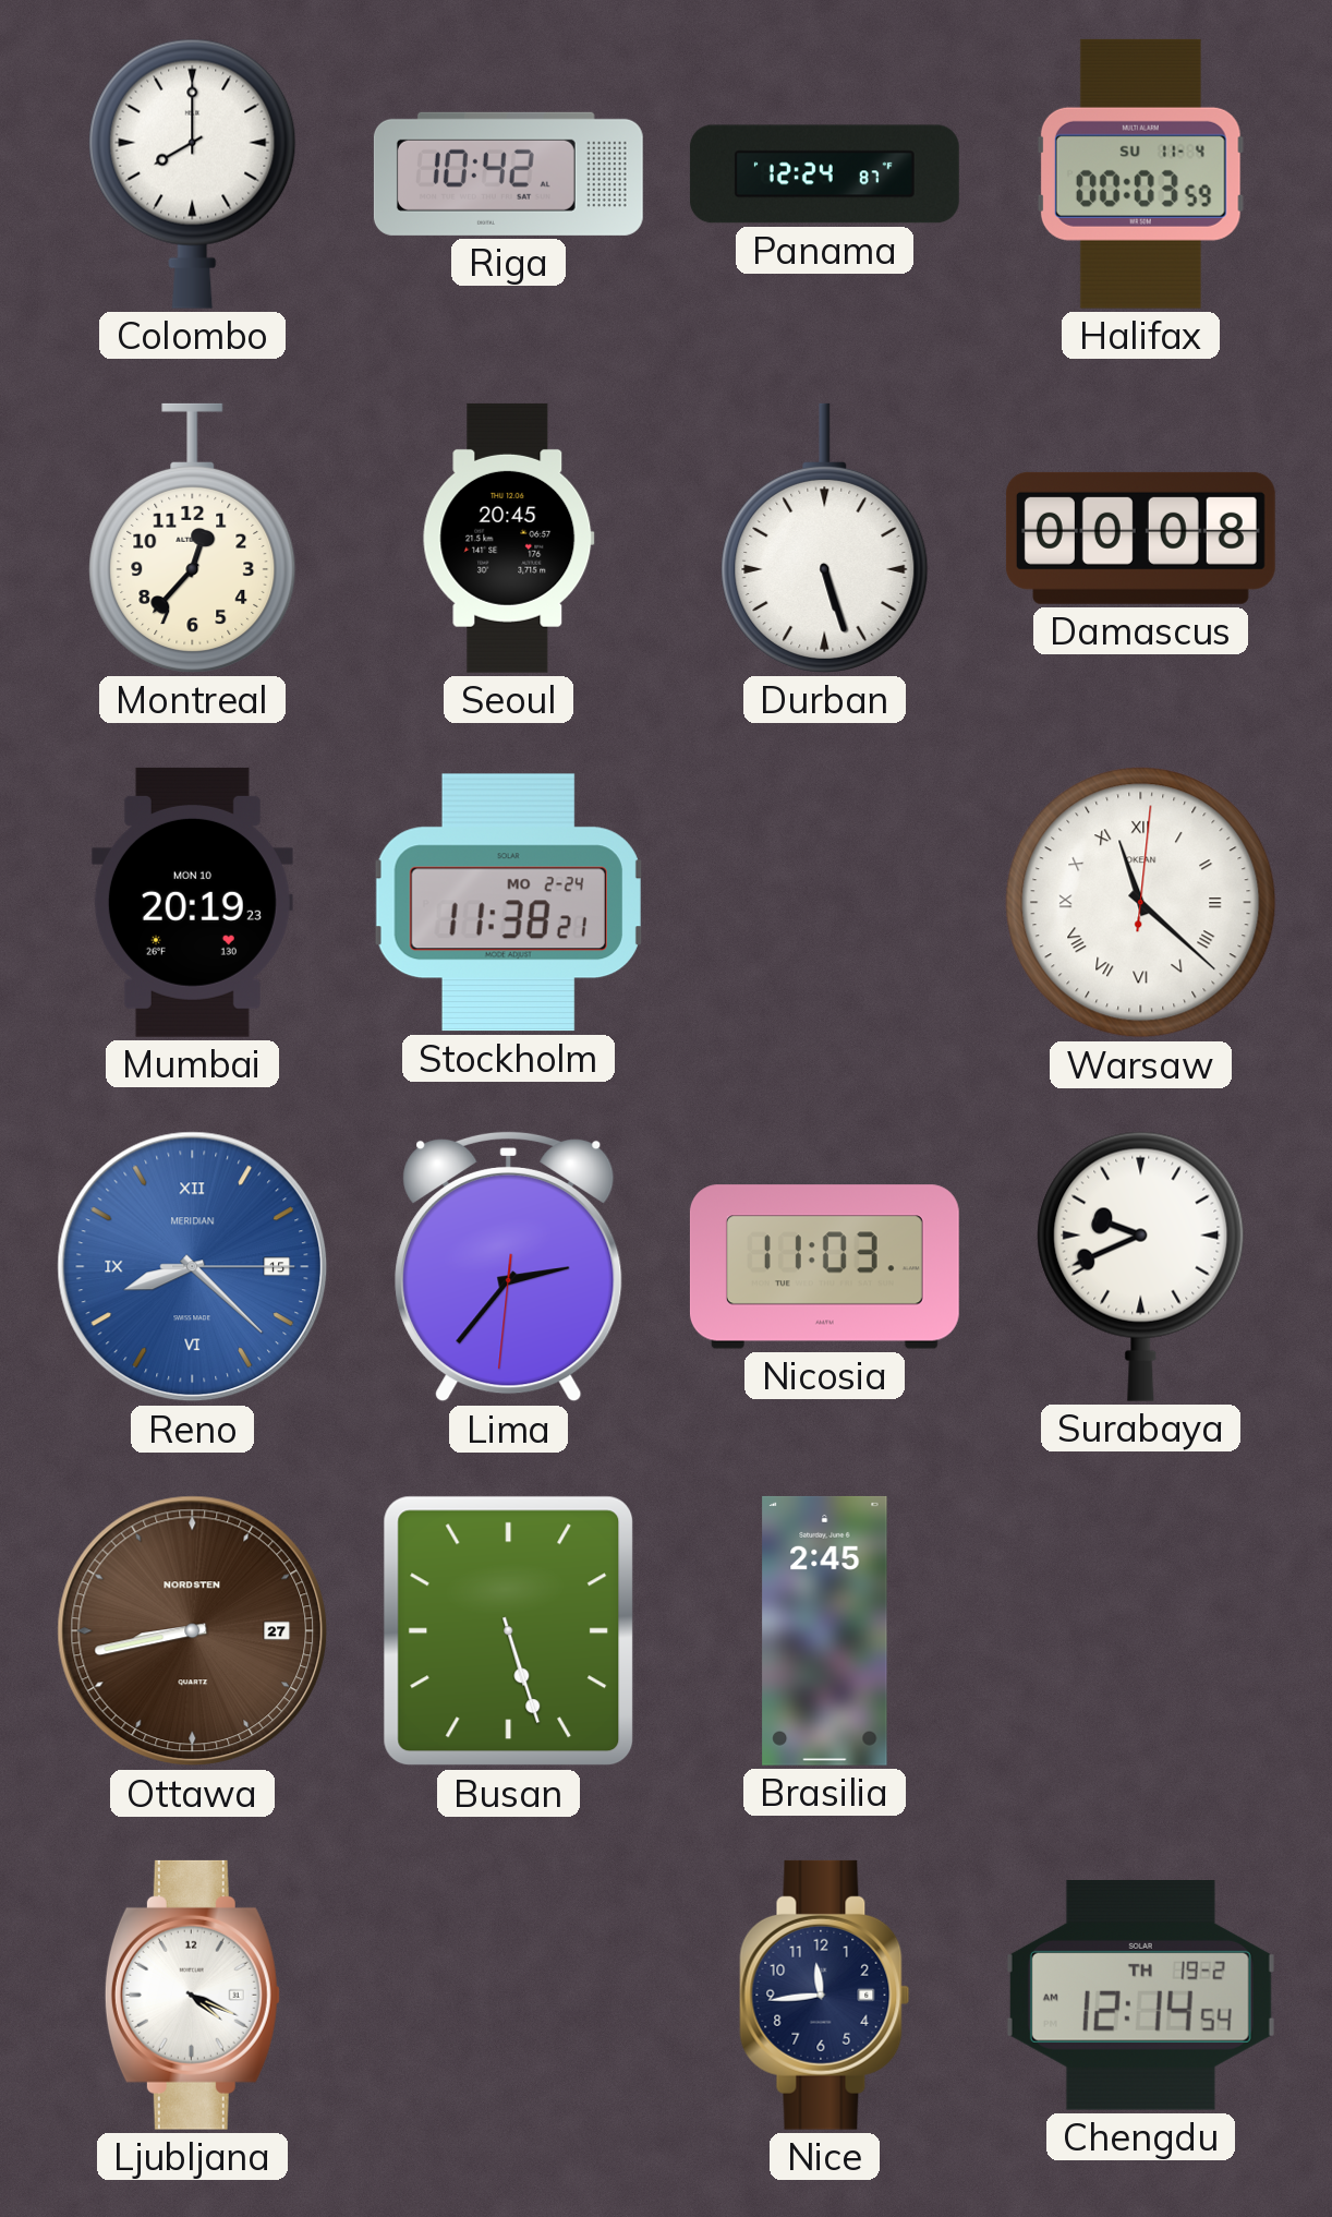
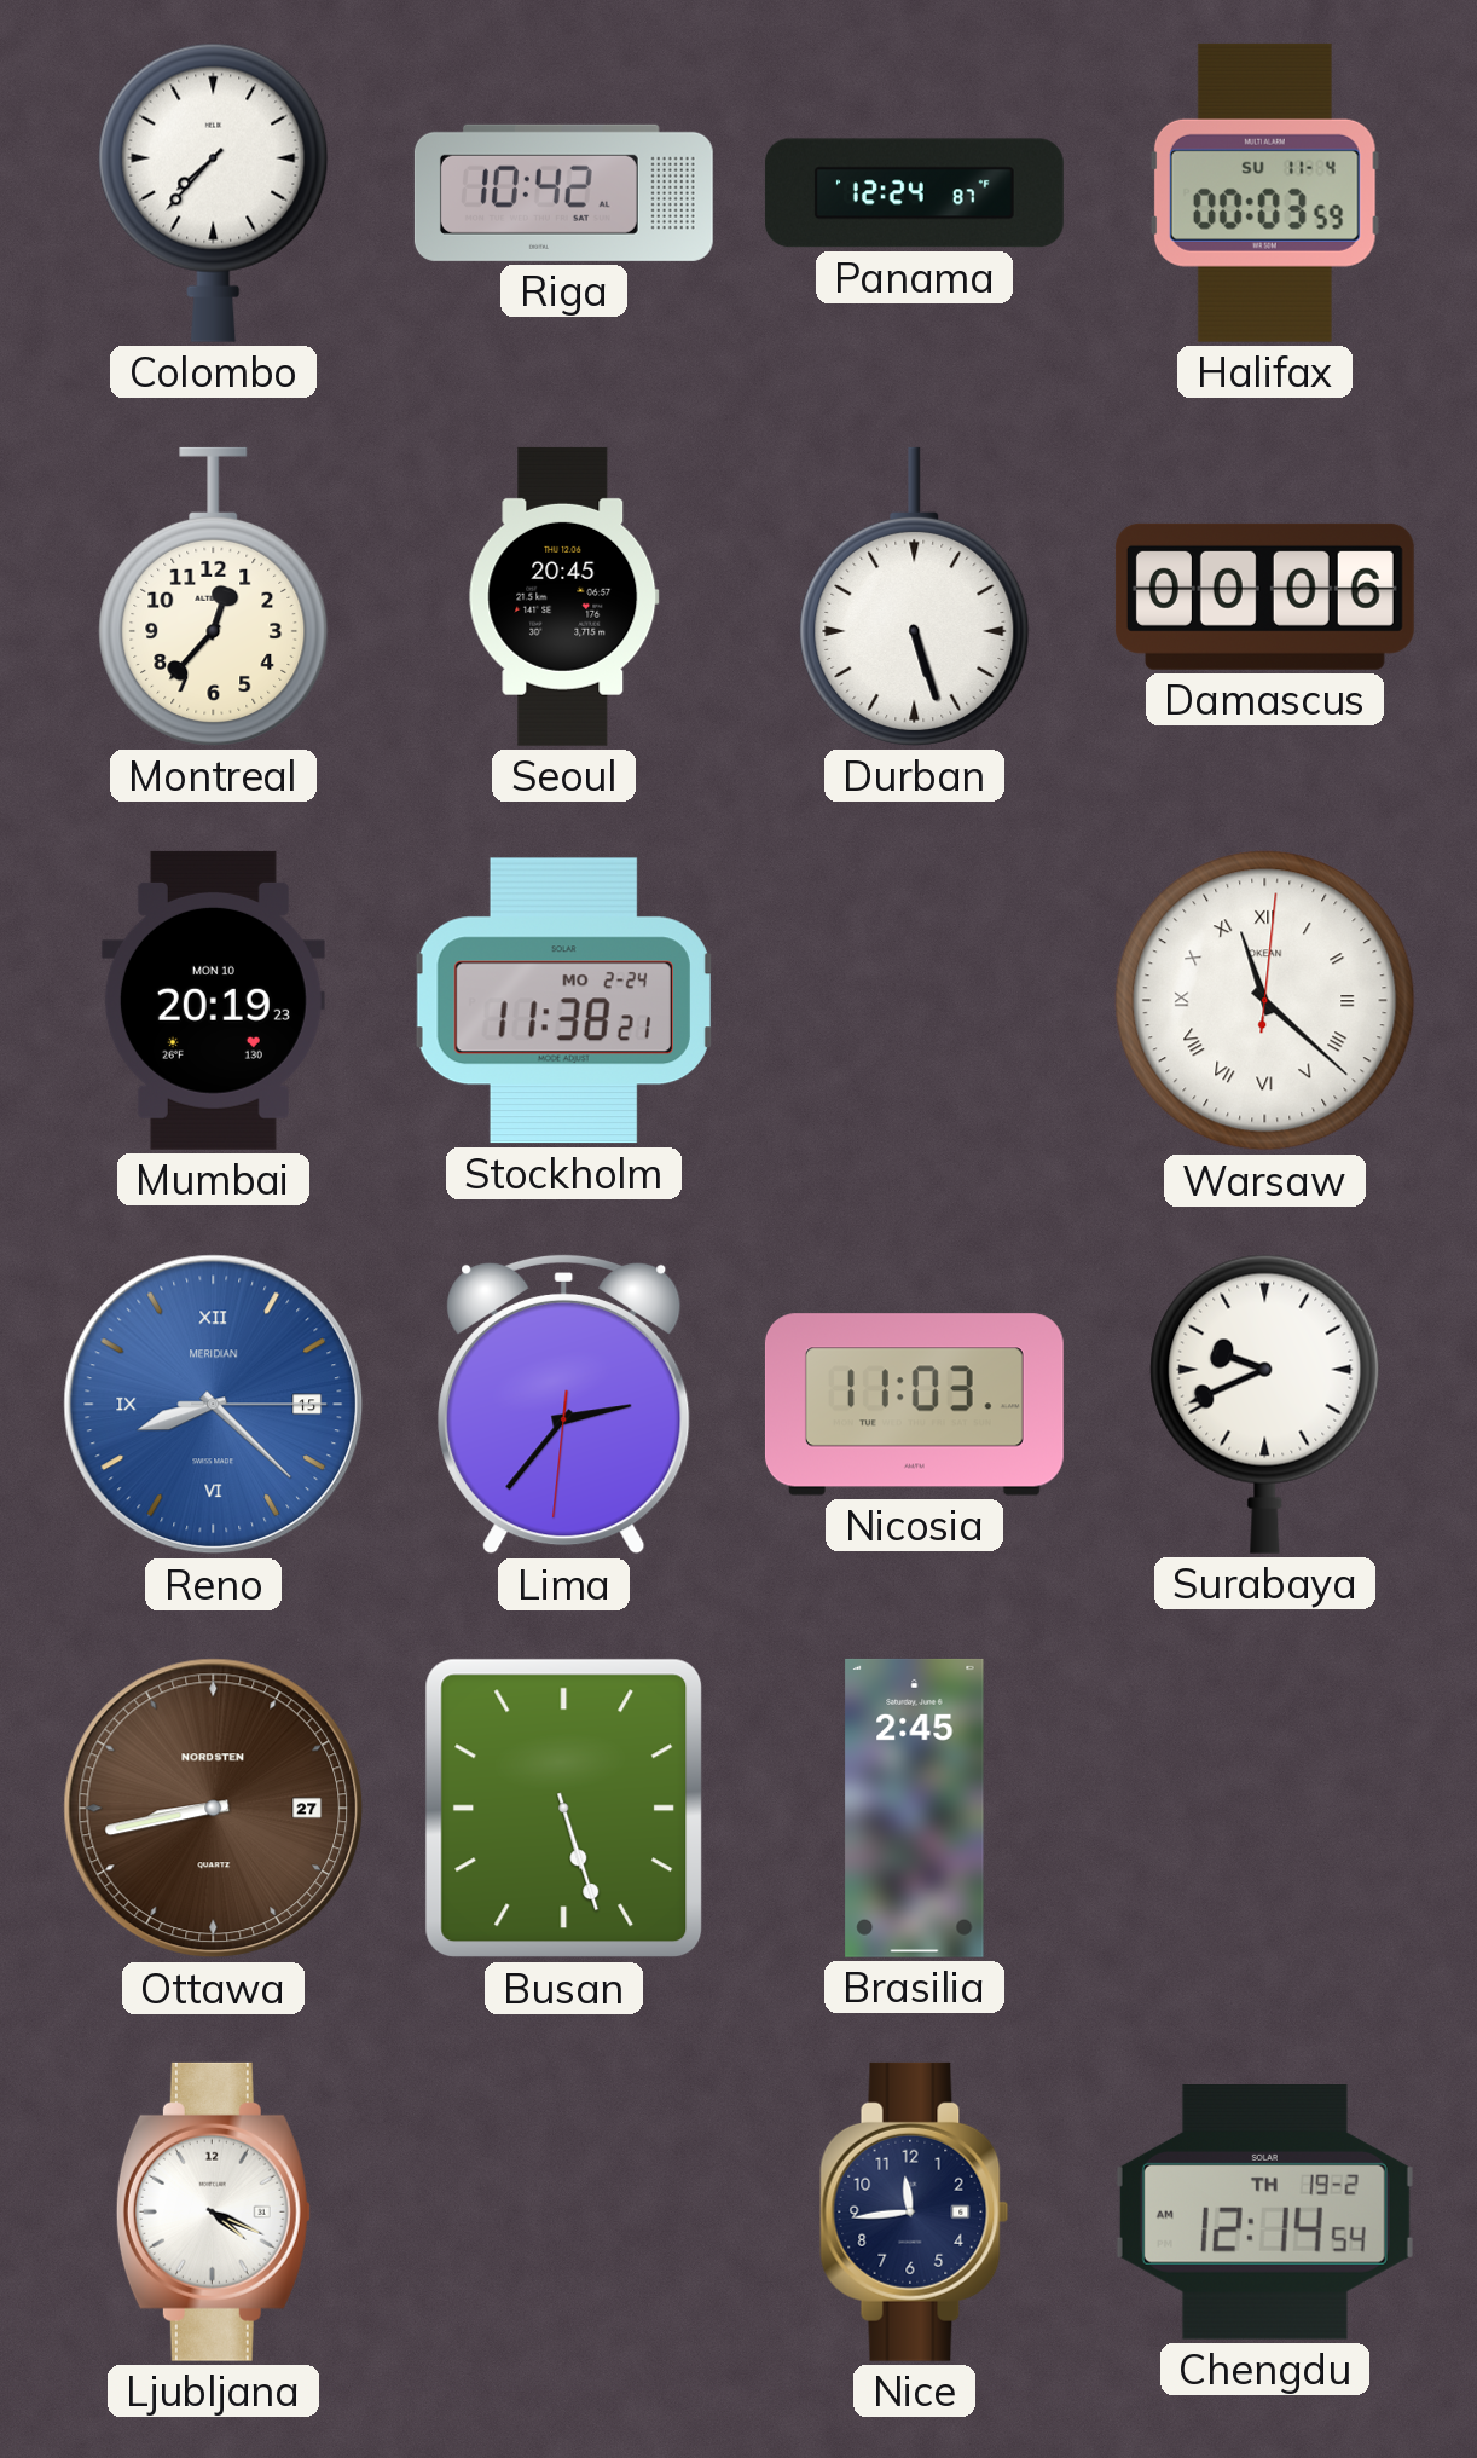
Colombo: 8:00 -> 7:37
Damascus: 00:08 -> 00:06
